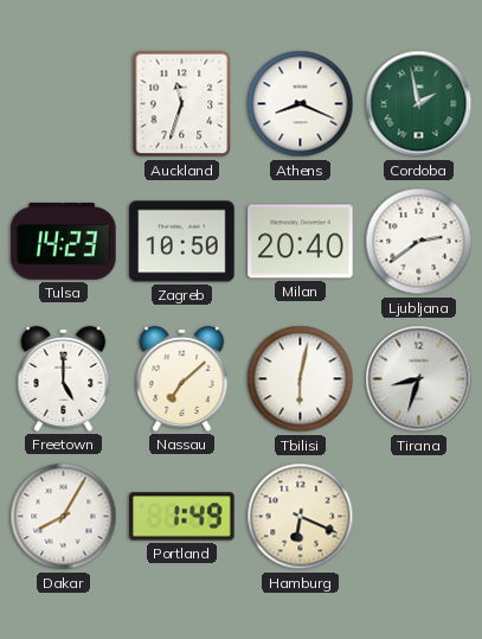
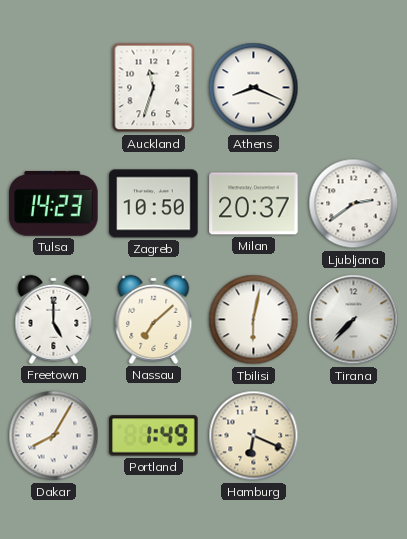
Cordoba: 1:58 -> none
Milan: 20:40 -> 20:37
Tirana: 8:33 -> 7:37
